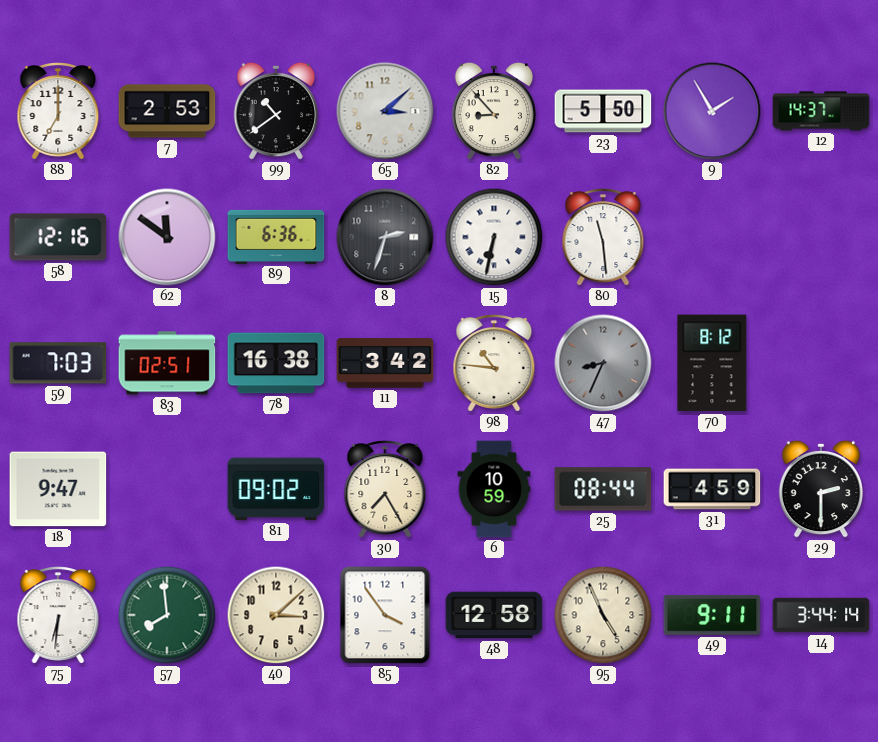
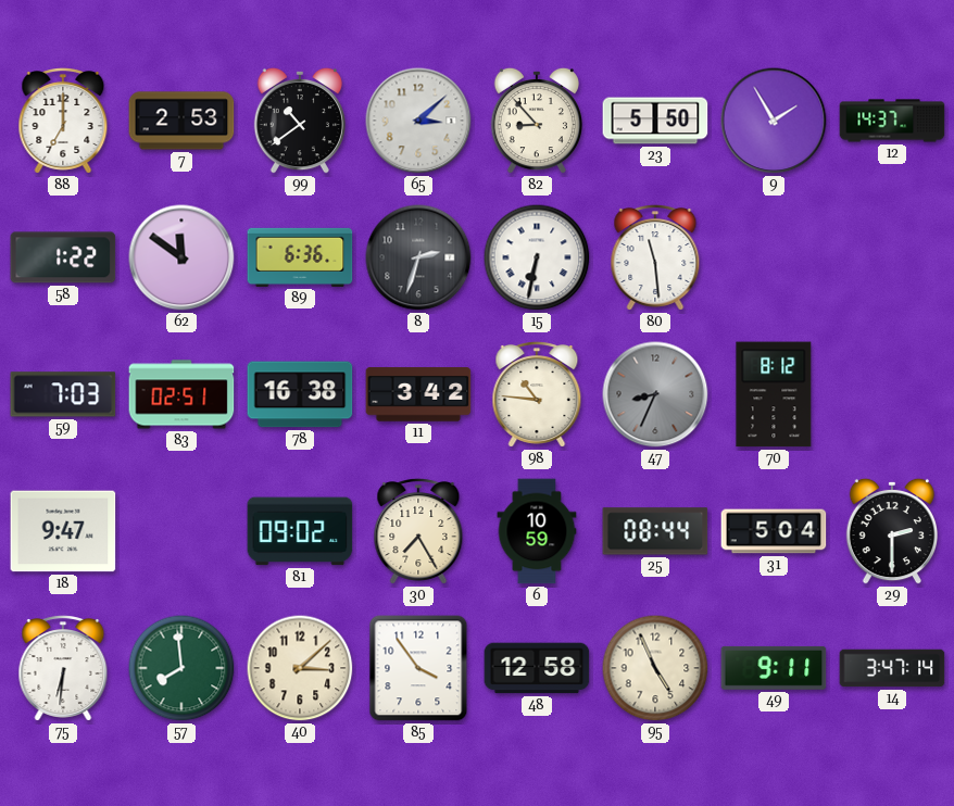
58: 12:16 -> 1:22
31: 4:59 -> 5:04
14: 3:44 -> 3:47
